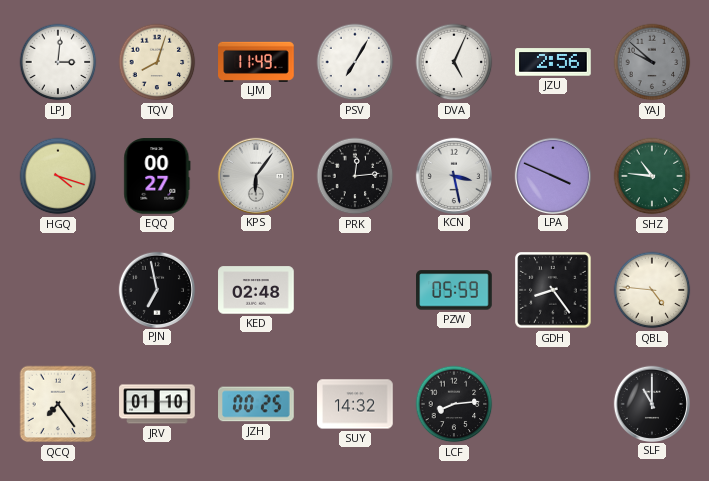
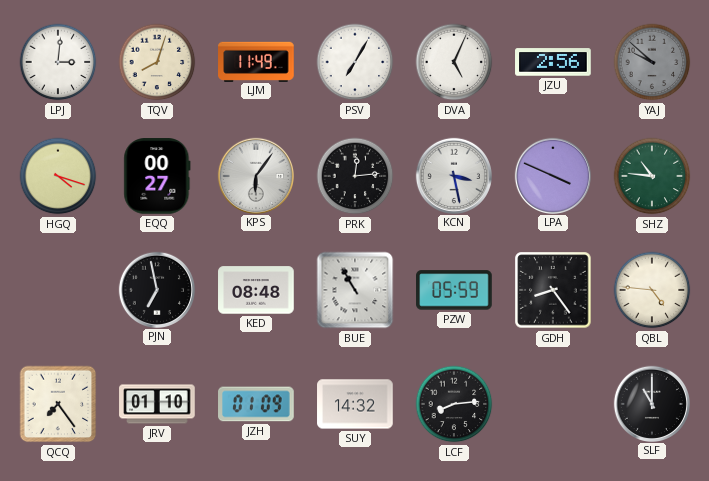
KED: 02:48 -> 08:48
BUE: none -> 10:55
JZH: 00:25 -> 01:09
